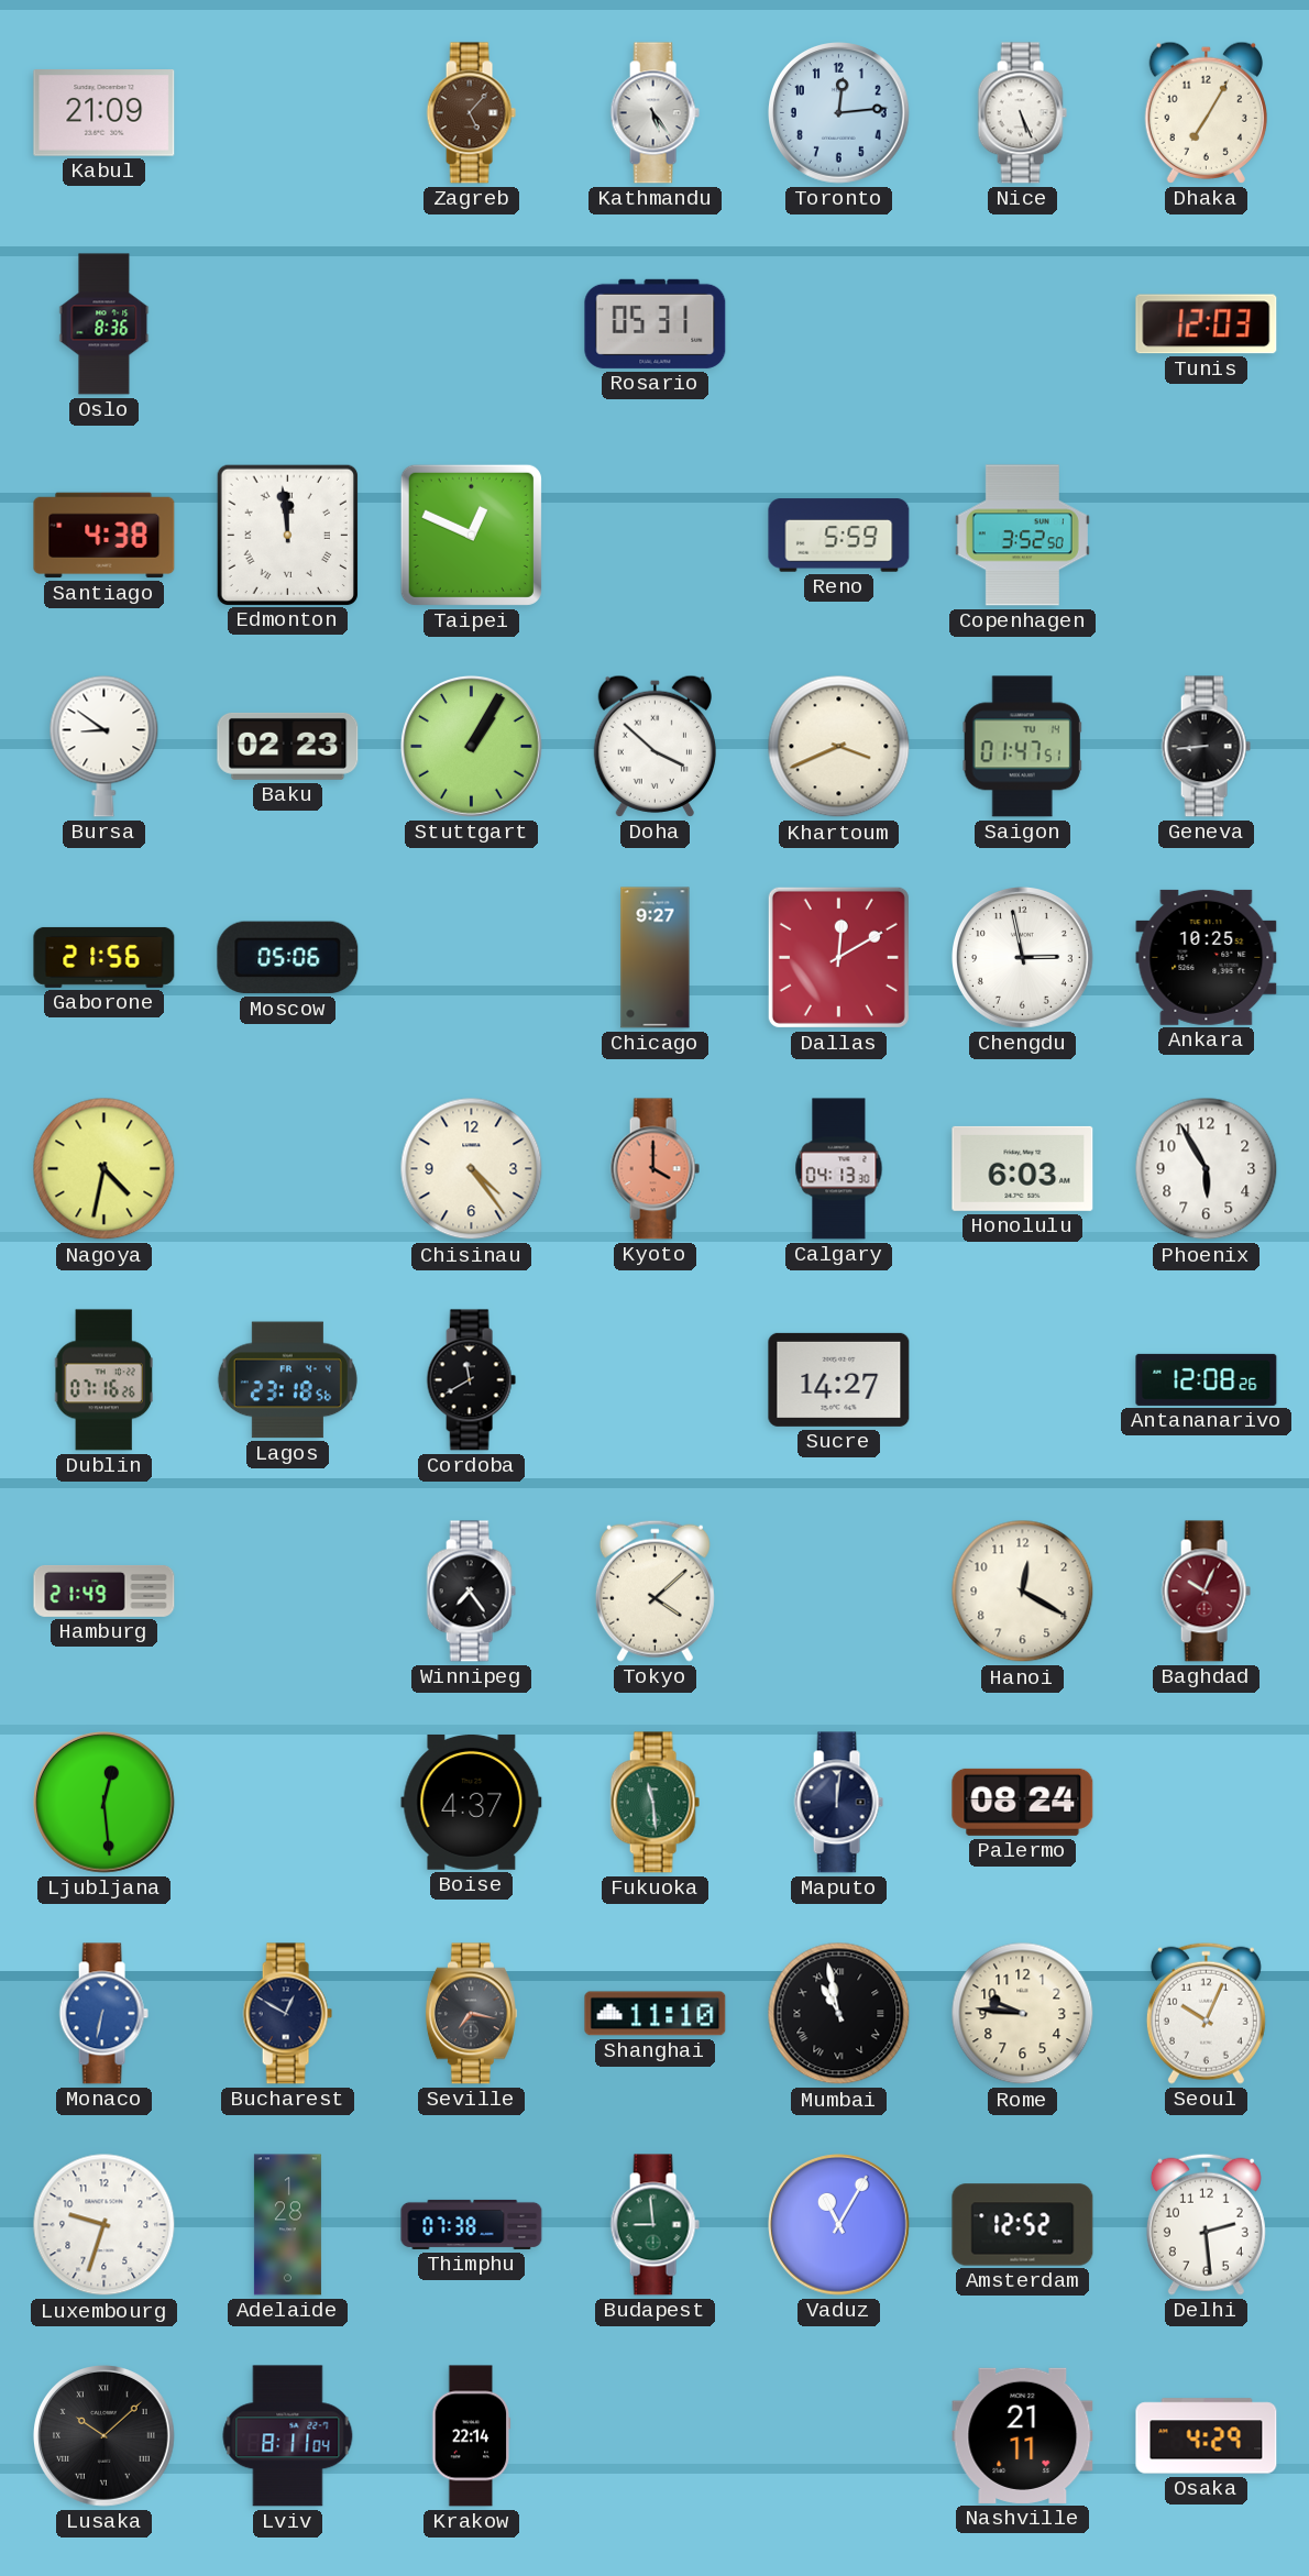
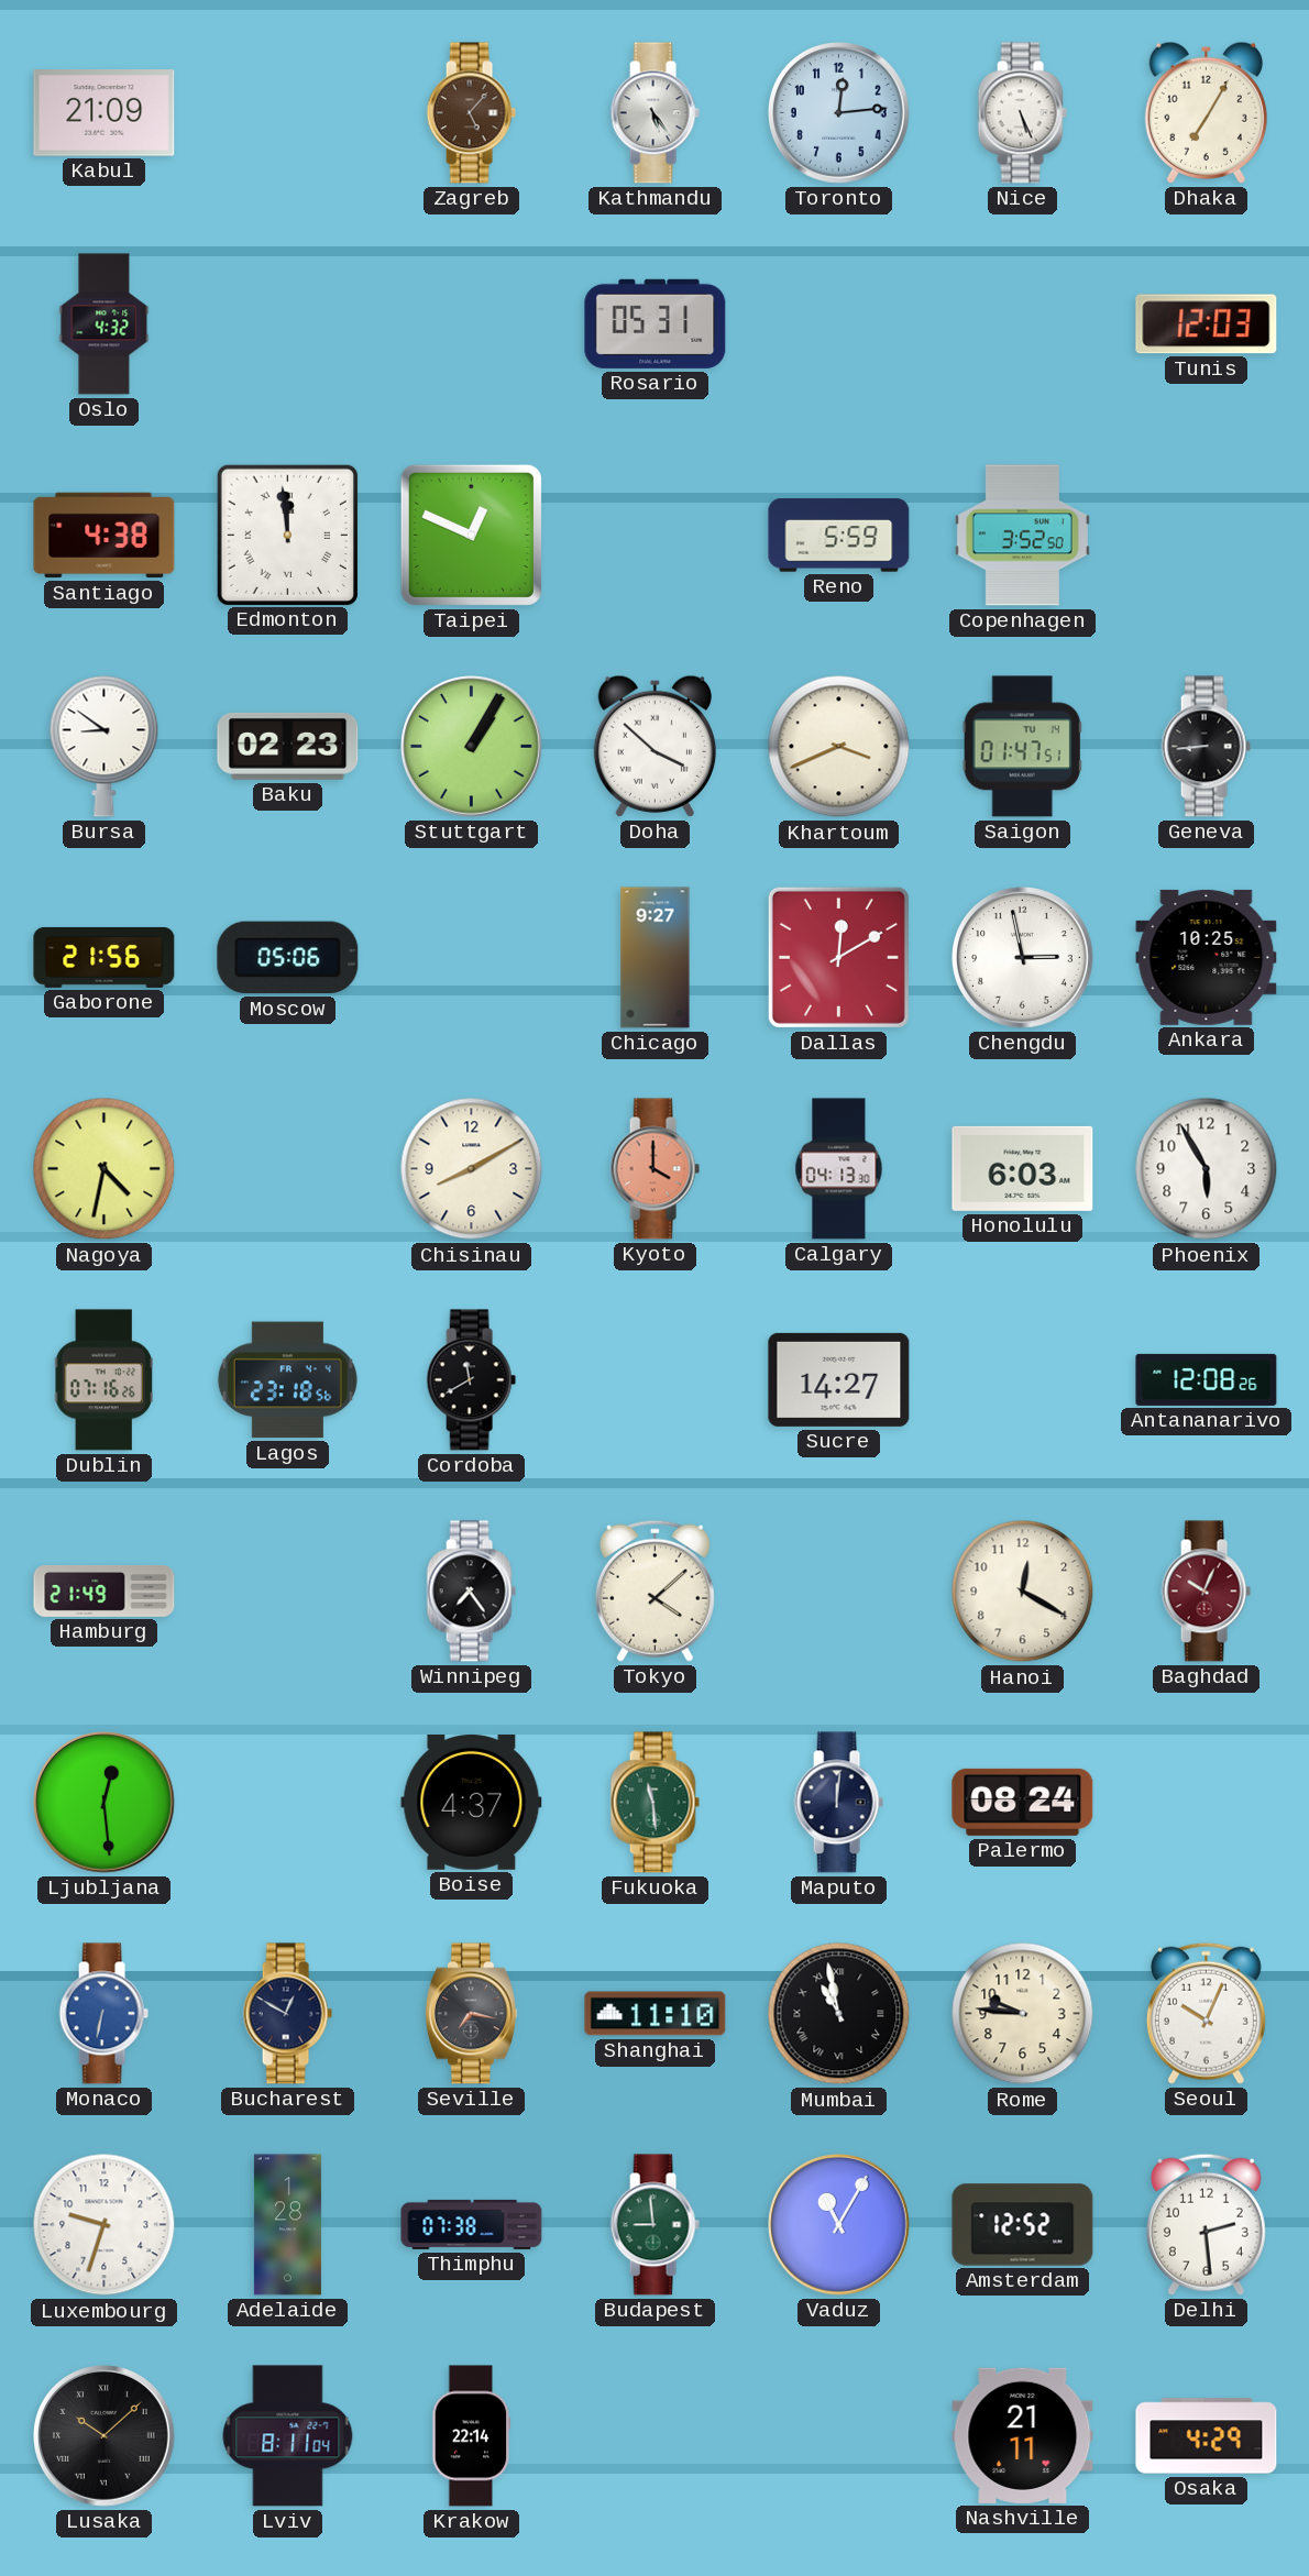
Oslo: 8:36 -> 4:32
Chisinau: 4:24 -> 8:10
